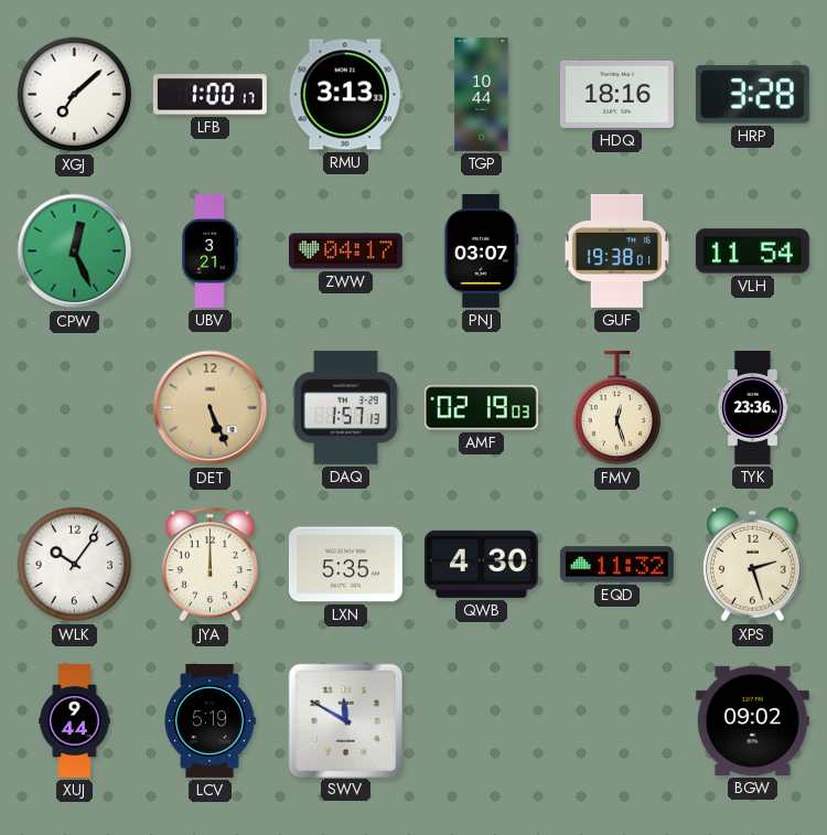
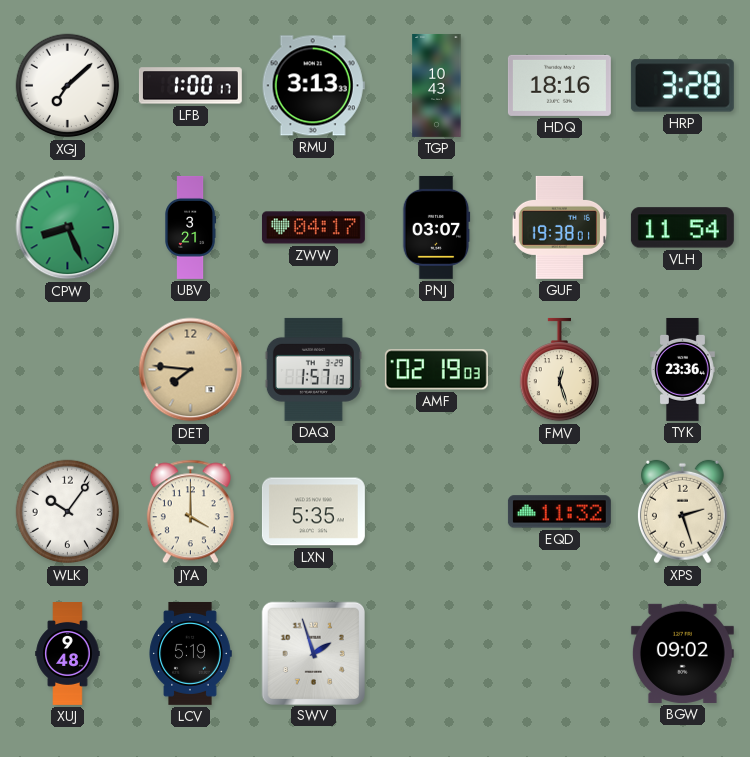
TGP: 10:44 -> 10:43
CPW: 12:26 -> 8:26
DET: 5:26 -> 7:46
JYA: 12:00 -> 4:00
QWB: 4:30 -> none
XUJ: 9:44 -> 9:48
SWV: 11:50 -> 1:57
